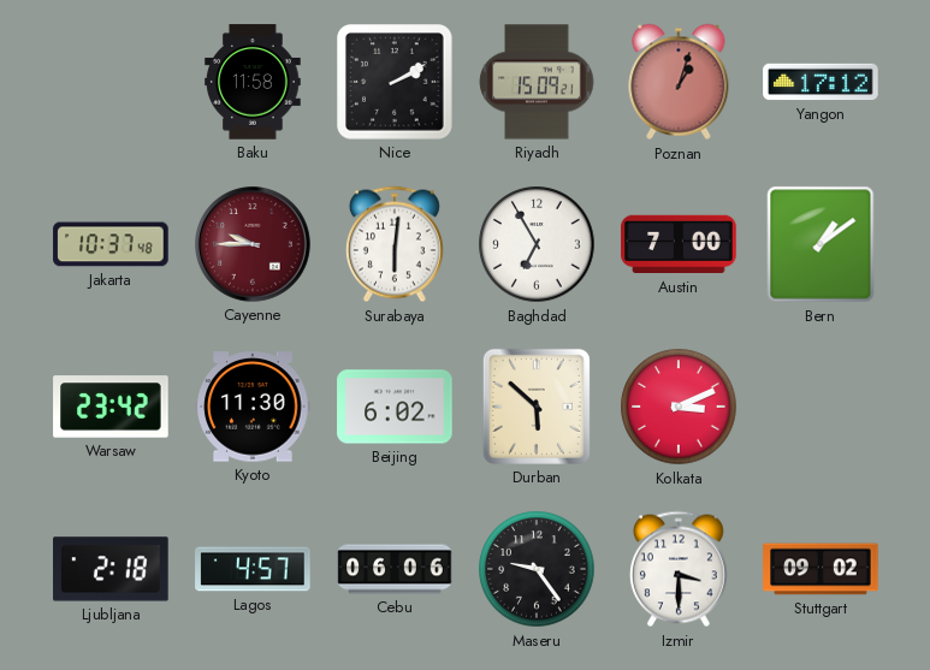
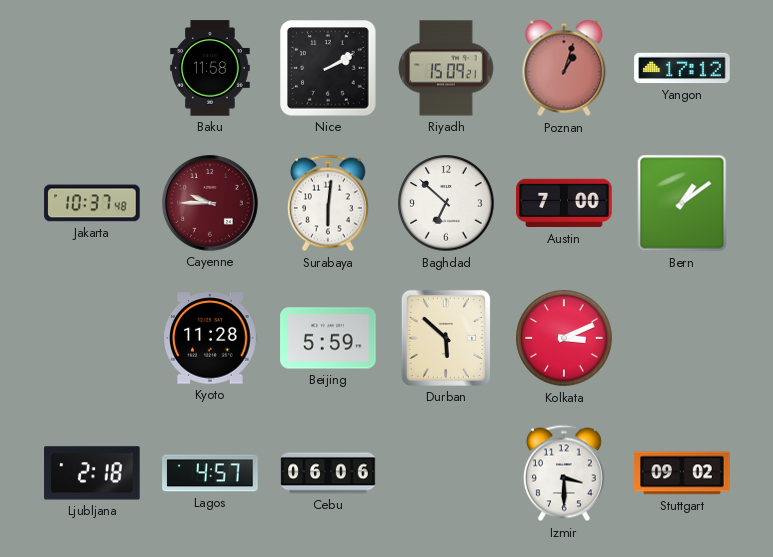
Baghdad: 6:55 -> 6:52
Warsaw: 23:42 -> none
Kyoto: 11:30 -> 11:28
Beijing: 6:02 -> 5:59
Maseru: 9:24 -> none
